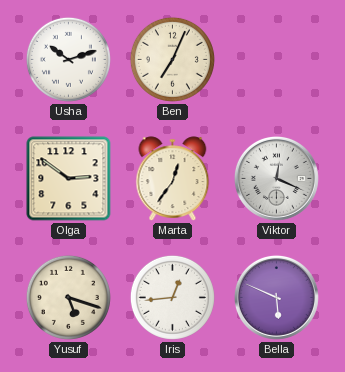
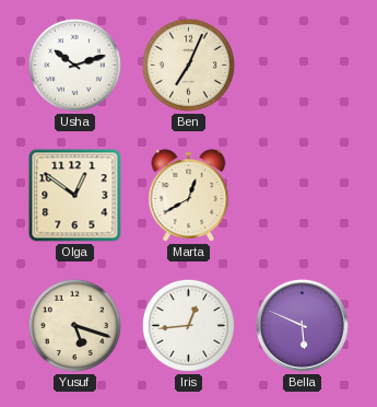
Olga: 2:51 -> 12:51
Marta: 12:36 -> 12:40
Viktor: 12:19 -> none
